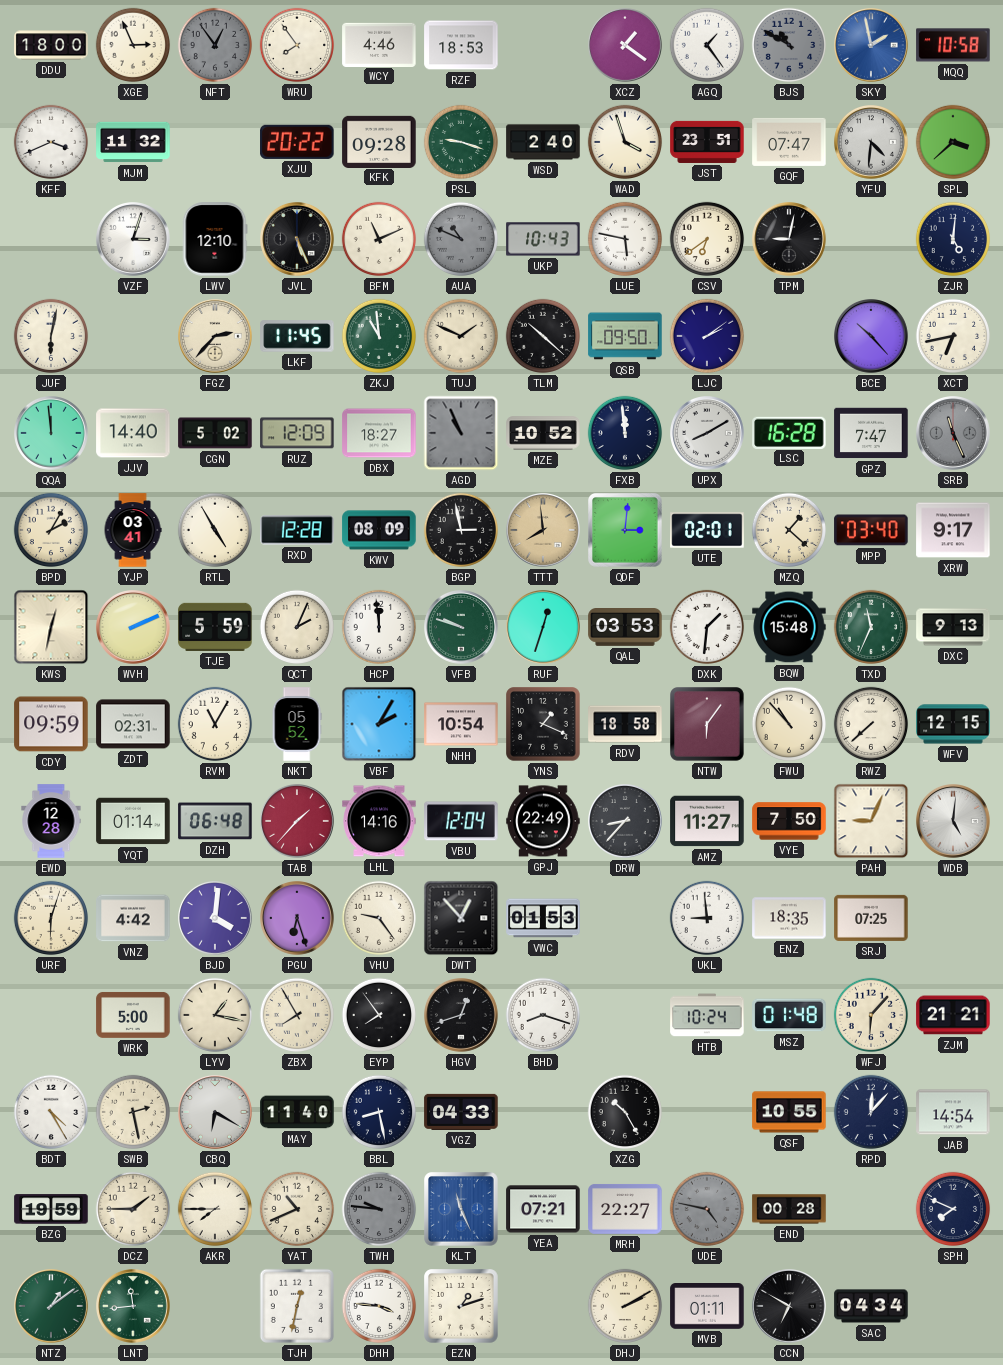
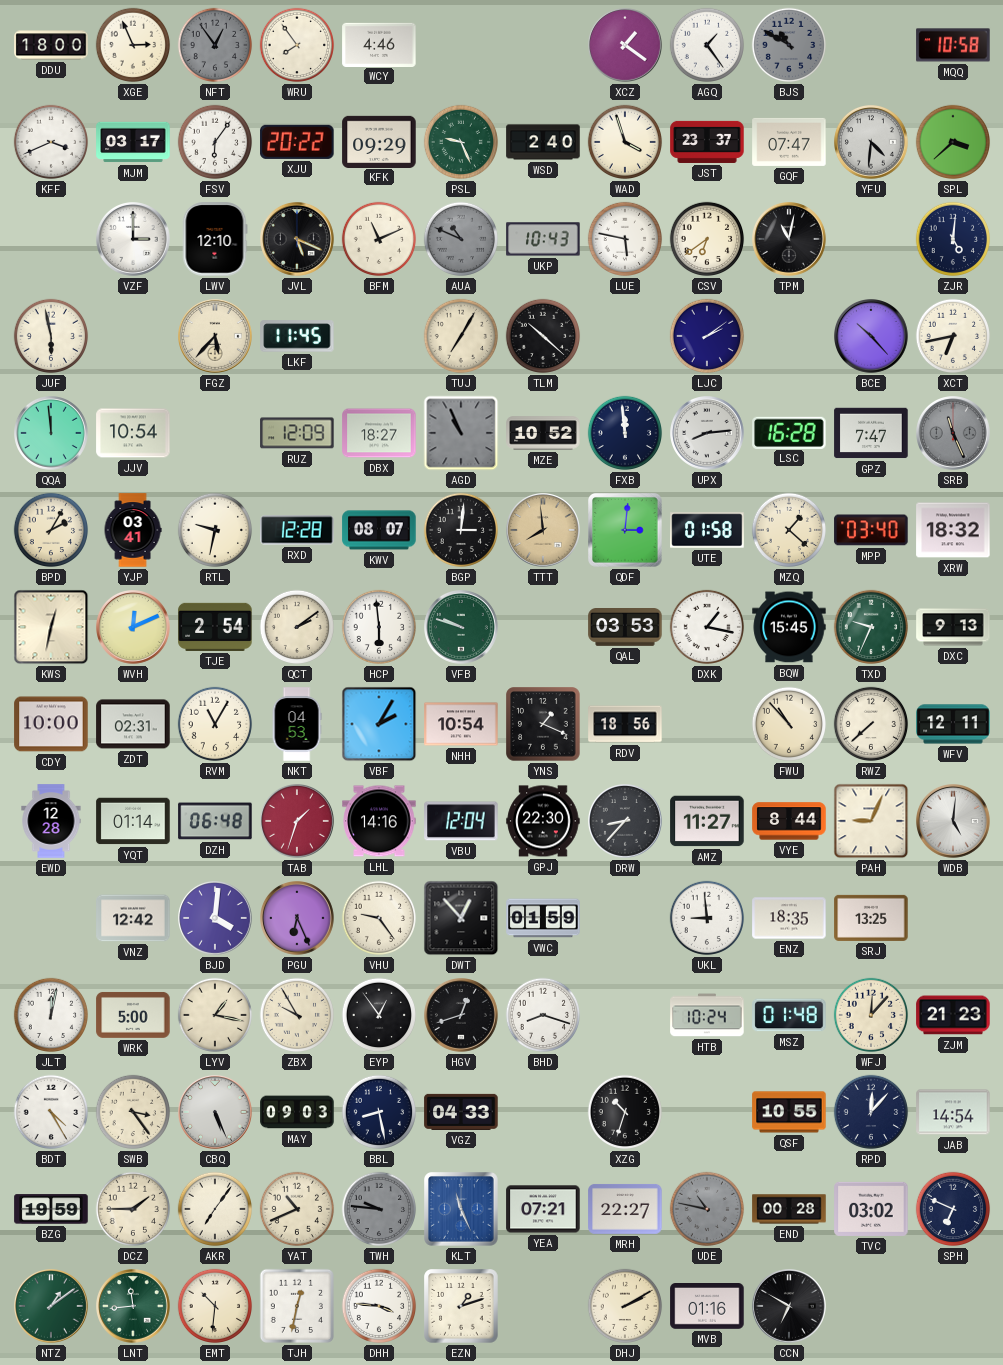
RZF: 18:53 -> none
SKY: 1:58 -> none
MJM: 11:32 -> 03:17
FSV: none -> 6:06
KFK: 09:28 -> 09:29
PSL: 9:18 -> 9:26
JST: 23:51 -> 23:37
VZF: 3:03 -> 3:00
JVL: 5:26 -> 5:19
TPM: 9:02 -> 11:02
JUF: 6:02 -> 5:58
FGZ: 2:37 -> 5:37
ZKJ: 10:59 -> none
TUJ: 1:49 -> 7:05
QSB: 09:50 -> none
JJV: 14:40 -> 10:54
CGN: 5:02 -> none
UPX: 8:10 -> 8:14
RTL: 4:55 -> 9:32
KWV: 08:09 -> 08:07
BGP: 2:58 -> 3:01
UTE: 02:01 -> 01:58
XRW: 9:17 -> 18:32
WVH: 2:11 -> 12:11
TJE: 5:59 -> 2:54
QCT: 2:04 -> 2:09
HCP: 11:59 -> 5:59
RUF: 12:33 -> none
DXK: 1:31 -> 1:17
BQW: 15:48 -> 15:45
TXD: 11:34 -> 9:34
CDY: 09:59 -> 10:00
NKT: 05:52 -> 04:53
RDV: 18:58 -> 18:56
NTW: 6:06 -> none
WFV: 12:15 -> 12:11
TAB: 1:37 -> 1:33
GPJ: 22:49 -> 22:30
VYE: 7:50 -> 8:44
URF: 6:03 -> none
VNZ: 4:42 -> 12:42
PGU: 6:27 -> 6:26
VWC: 01:53 -> 01:59
SRJ: 07:25 -> 13:25
JLT: none -> 12:02
ZBX: 7:55 -> 9:55
EYP: 7:54 -> 12:54
WFJ: 6:07 -> 12:07
ZJM: 21:21 -> 21:23
SWB: 2:28 -> 3:24
CBQ: 6:20 -> 5:26
MAY: 11:40 -> 09:03
XZG: 10:25 -> 10:33
AKR: 7:45 -> 7:06
UDE: 4:47 -> 10:47
TVC: none -> 03:02
SPH: 7:49 -> 6:49
EMT: none -> 10:31
MVB: 01:11 -> 01:16
SAC: 04:34 -> none
